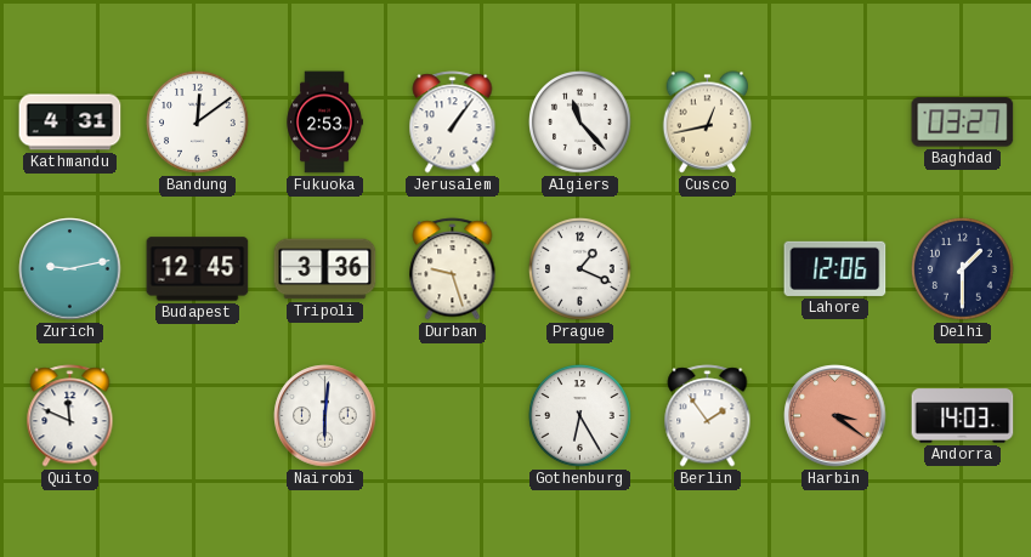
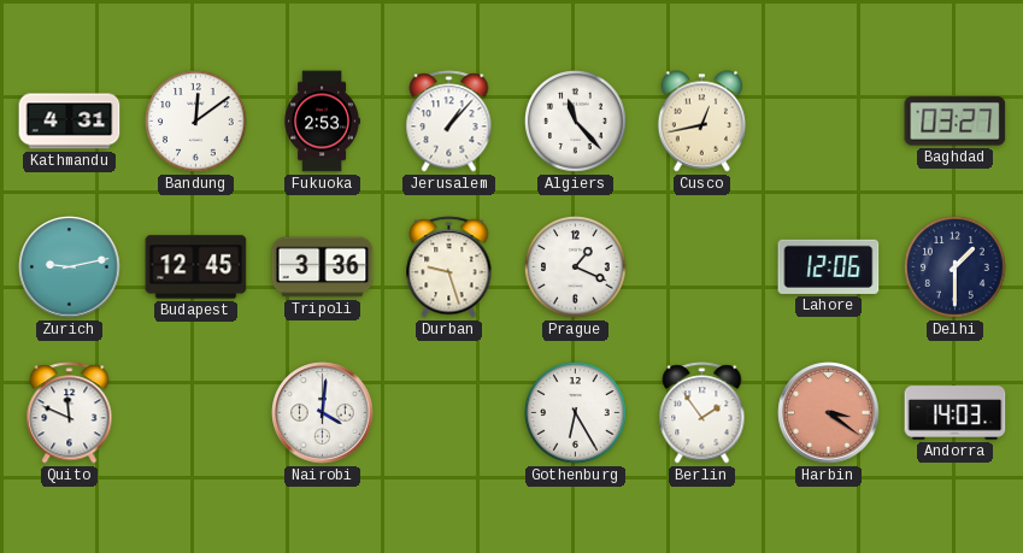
Jerusalem: 1:06 -> 1:07
Nairobi: 6:01 -> 4:01
